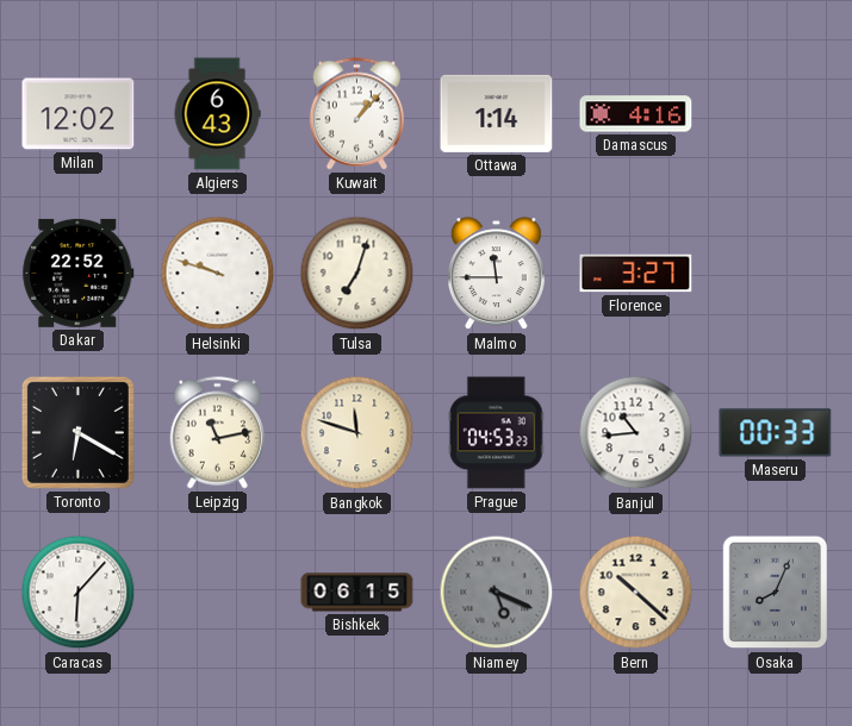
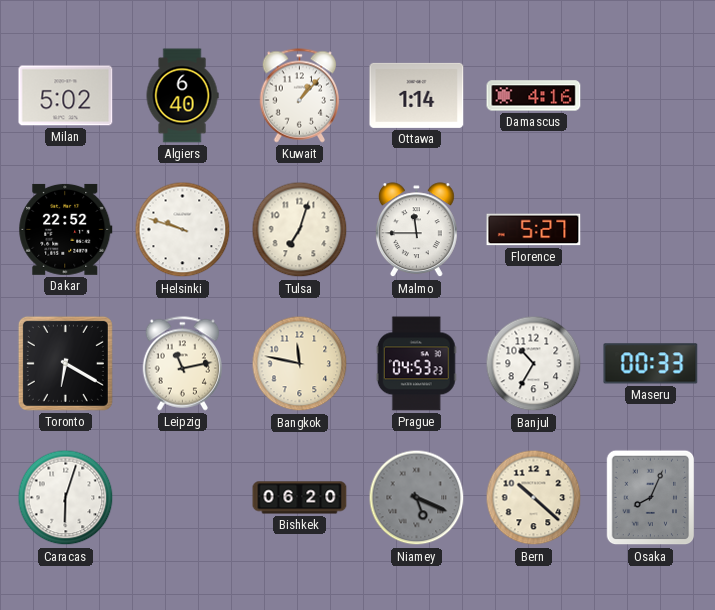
Milan: 12:02 -> 5:02
Algiers: 6:43 -> 6:40
Florence: 3:27 -> 5:27
Bangkok: 11:48 -> 11:47
Banjul: 10:44 -> 10:35
Caracas: 6:07 -> 6:03
Bishkek: 06:15 -> 06:20
